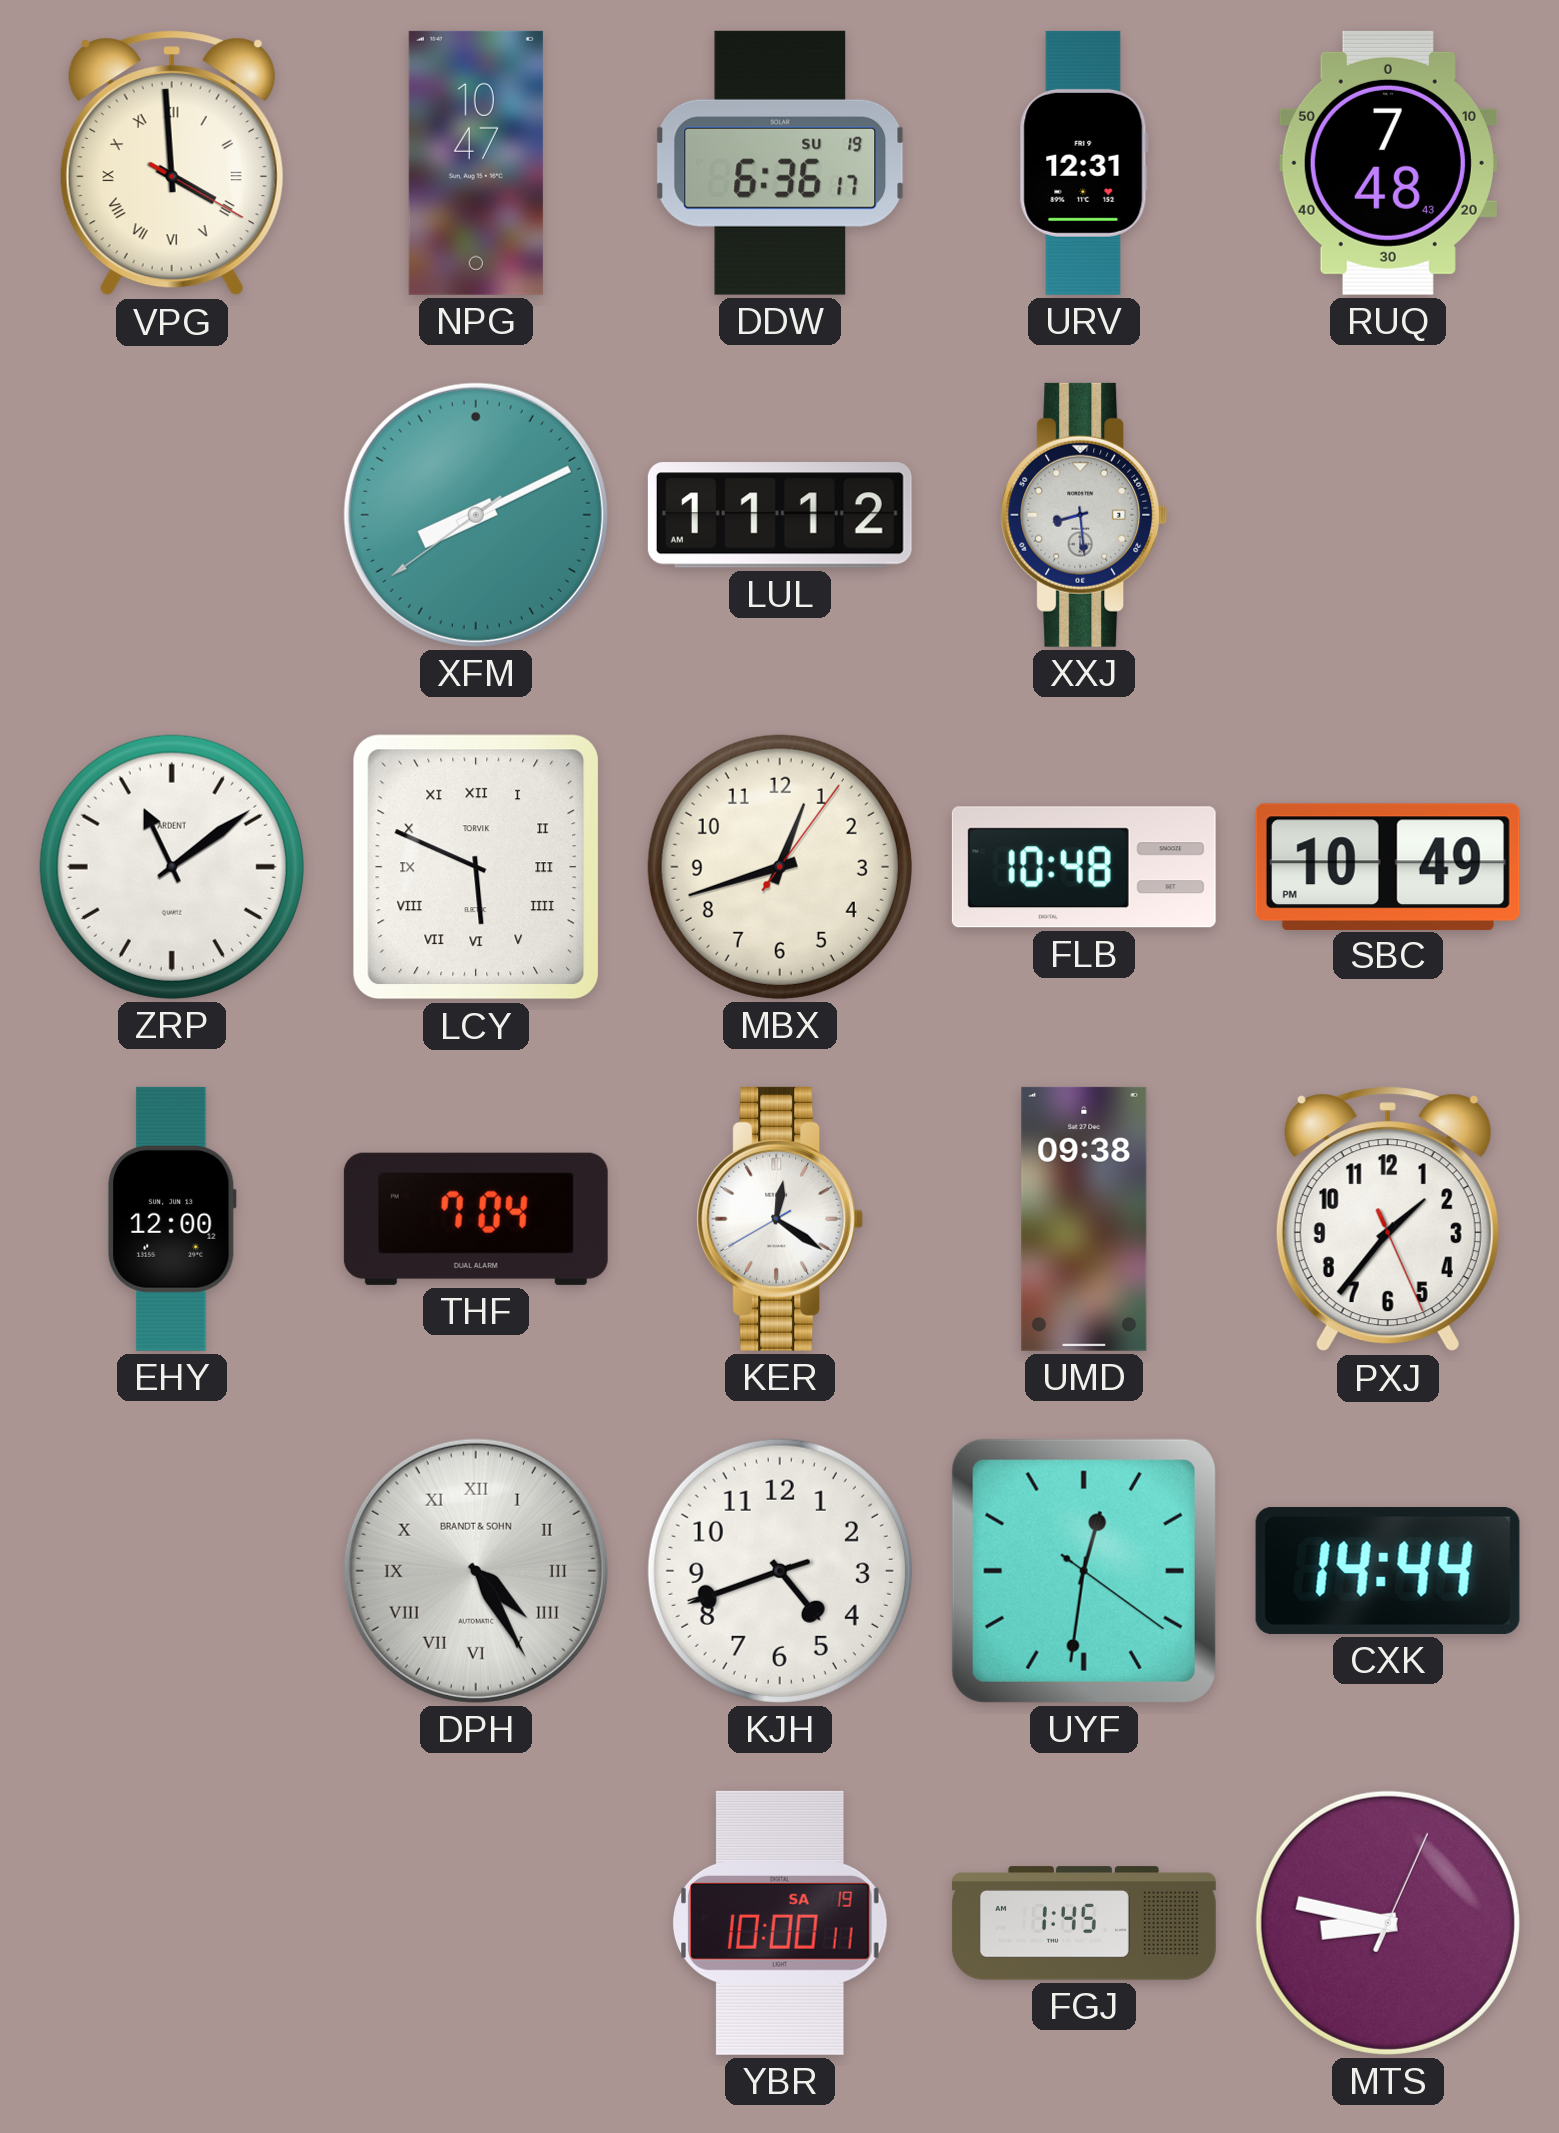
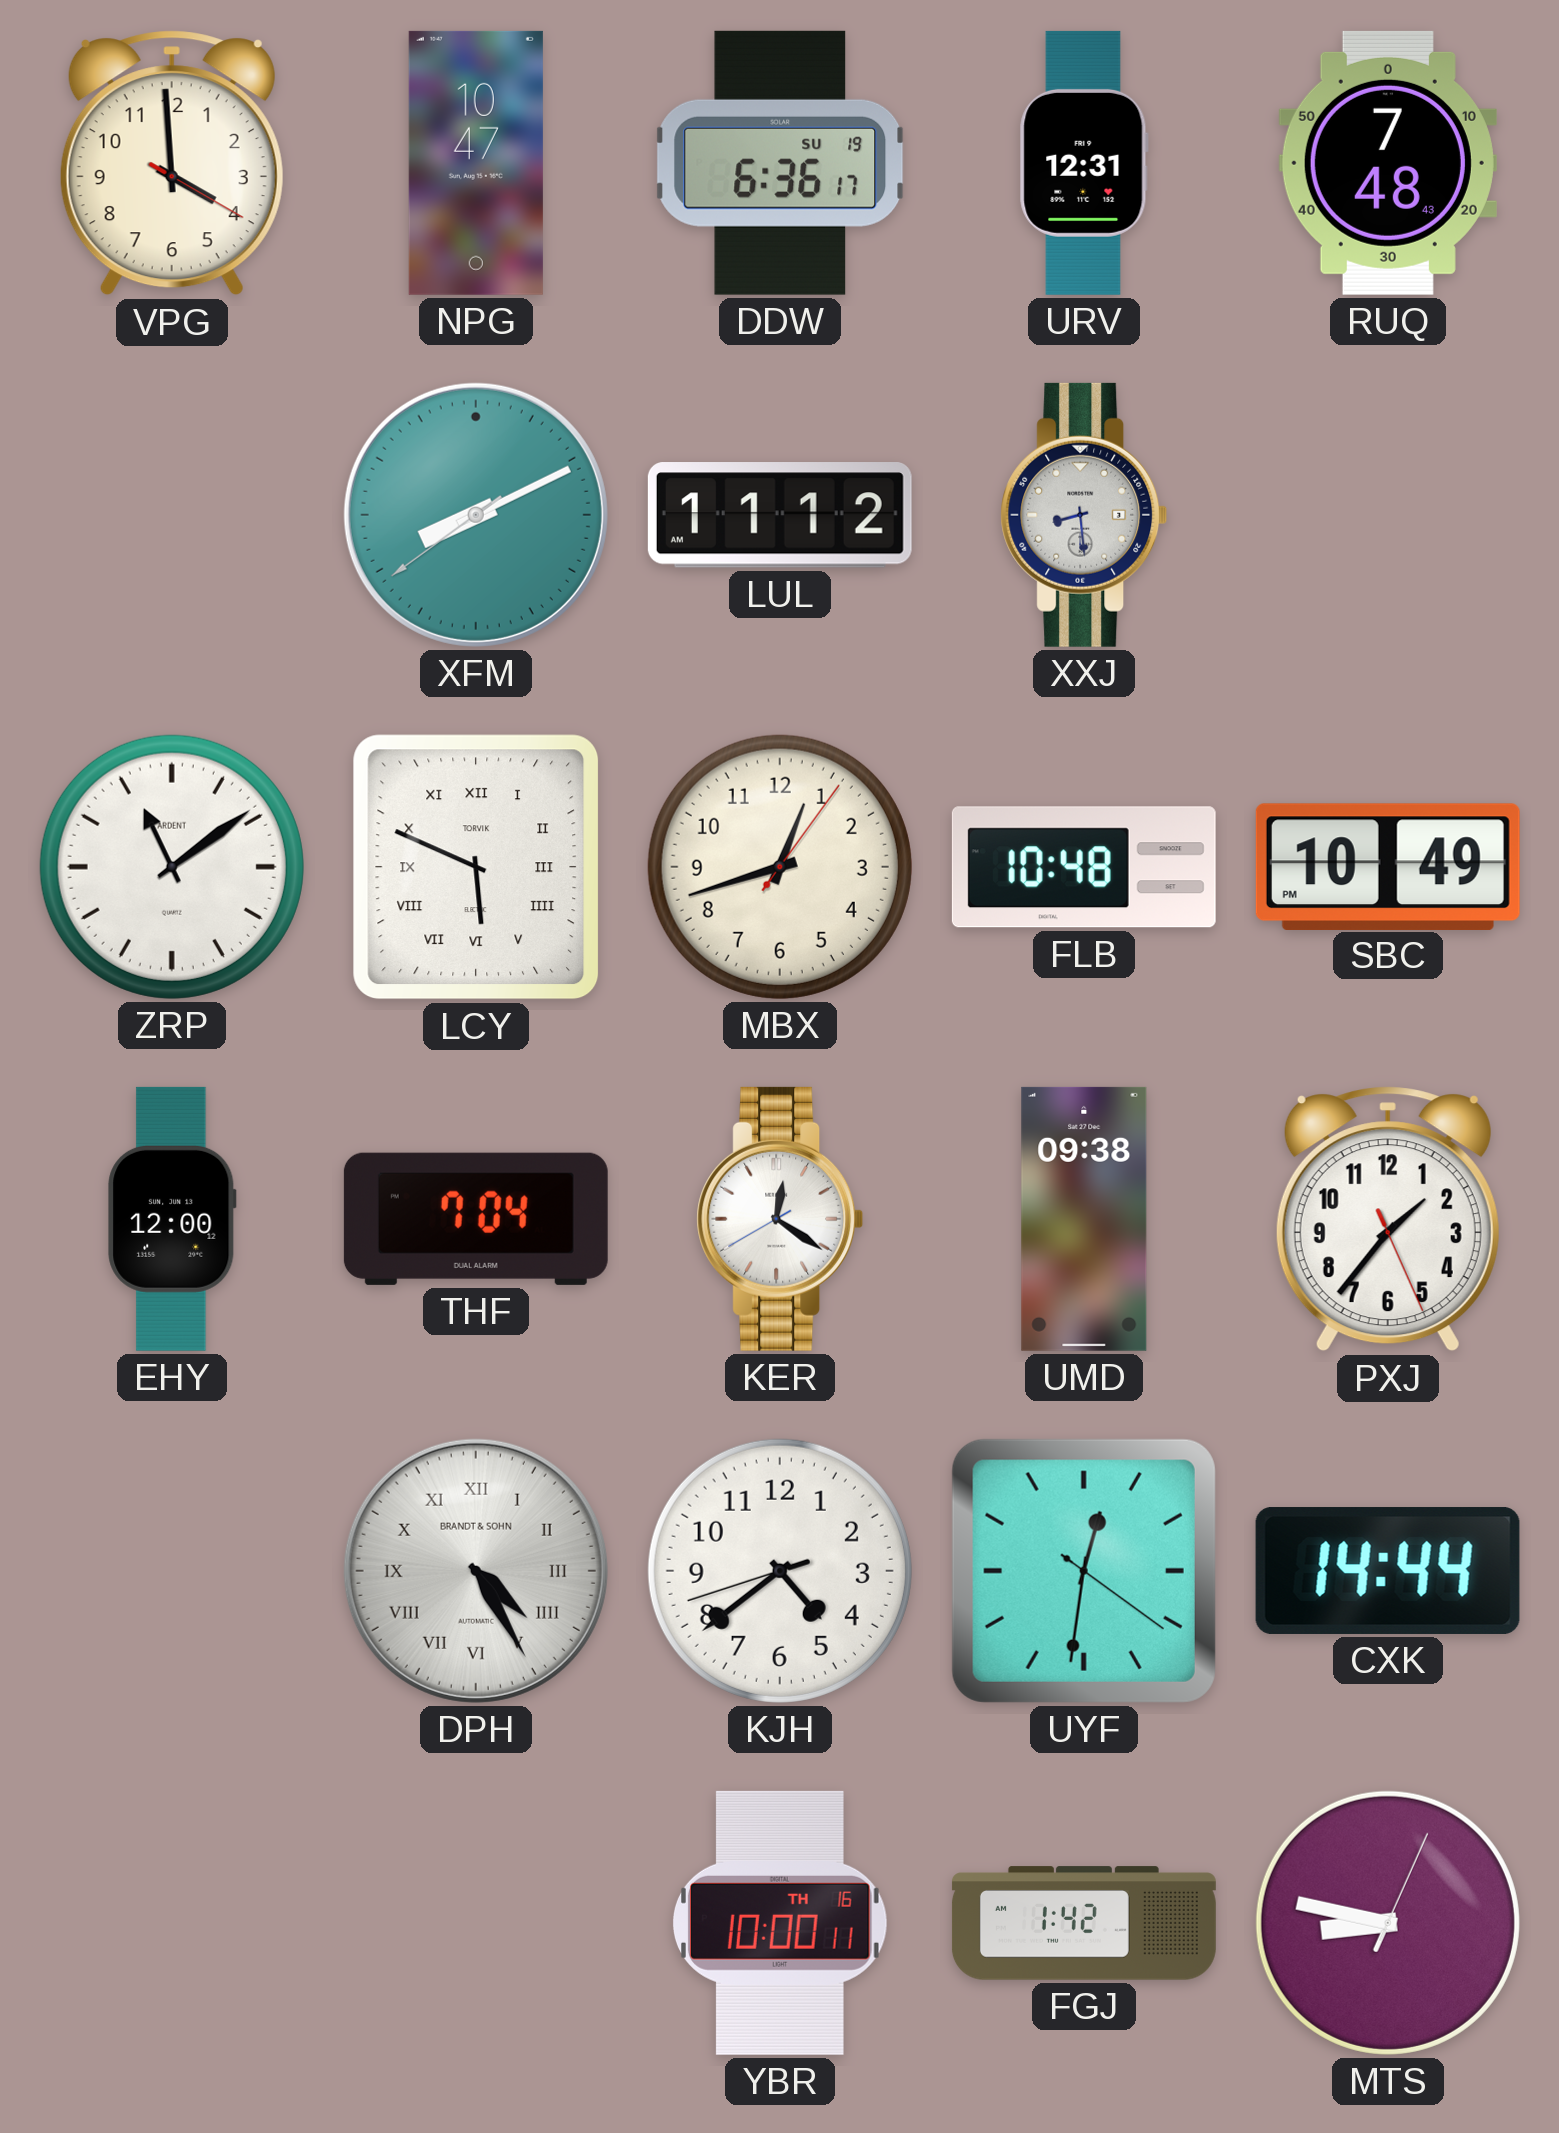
VPG numerals: Roman -> Arabic
KJH: 4:41 -> 4:38
YBR date: SA 19 -> TH 16
FGJ: 1:45 -> 1:42
